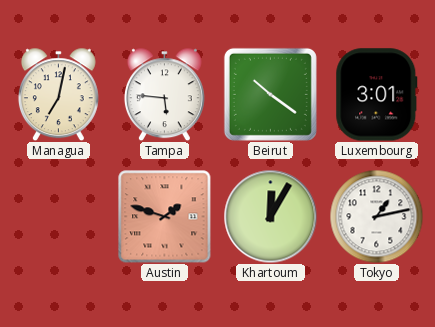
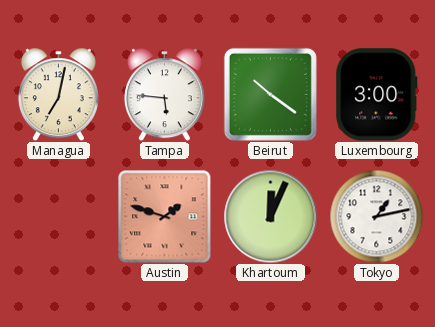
Luxembourg: 3:01 -> 3:00
Khartoum: 12:05 -> 12:04
